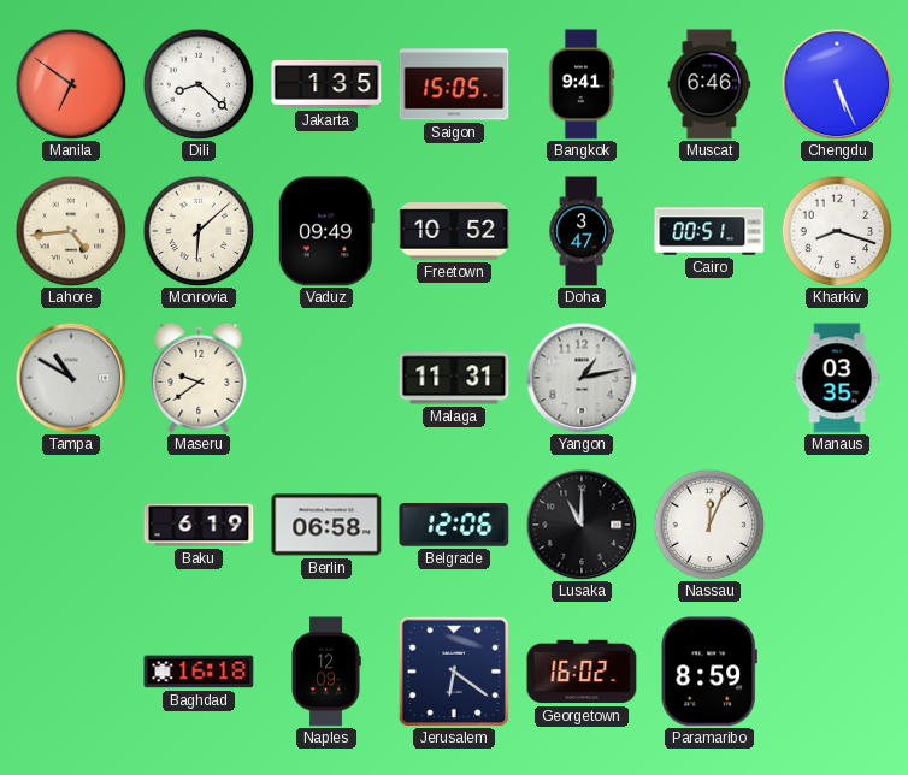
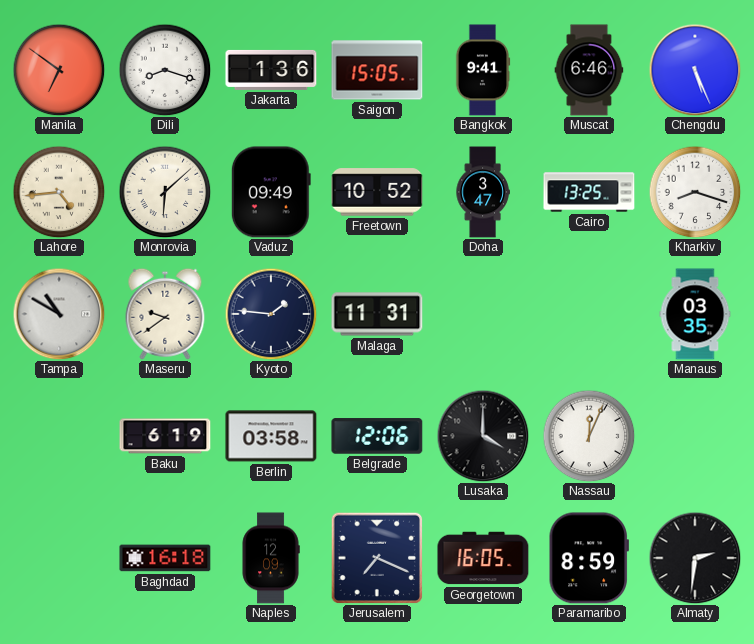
Dili: 8:22 -> 8:18
Jakarta: 1:35 -> 1:36
Cairo: 00:51 -> 13:25
Kyoto: none -> 1:46
Yangon: 1:13 -> none
Berlin: 06:58 -> 03:58
Lusaka: 11:00 -> 4:00
Jerusalem: 6:21 -> 7:19
Georgetown: 16:02 -> 16:05
Almaty: none -> 2:31
